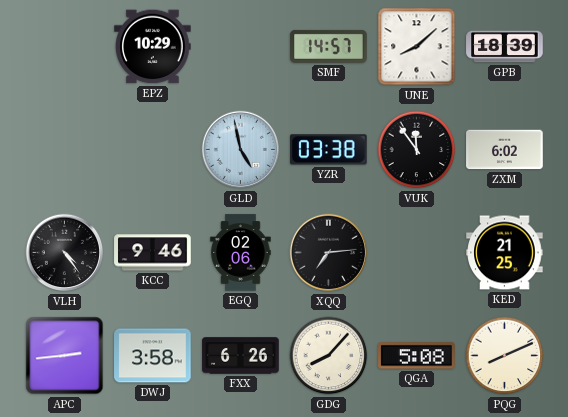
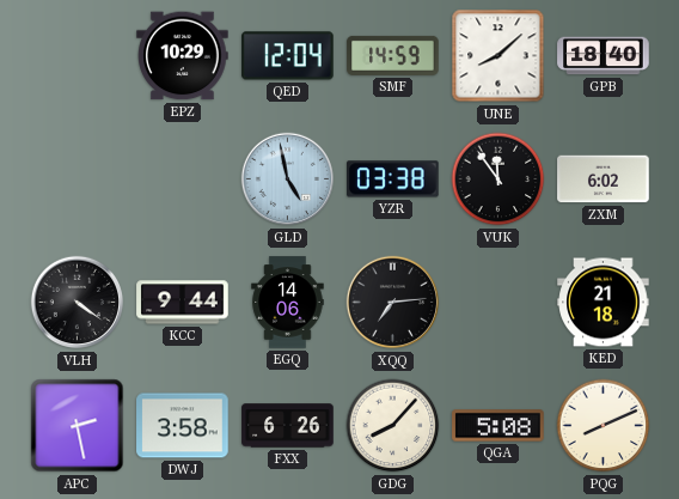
QED: none -> 12:04
SMF: 14:57 -> 14:59
GPB: 18:39 -> 18:40
VLH: 4:24 -> 4:21
KCC: 9:46 -> 9:44
EGQ: 02:06 -> 14:06
KED: 21:25 -> 21:18
APC: 2:44 -> 2:28
